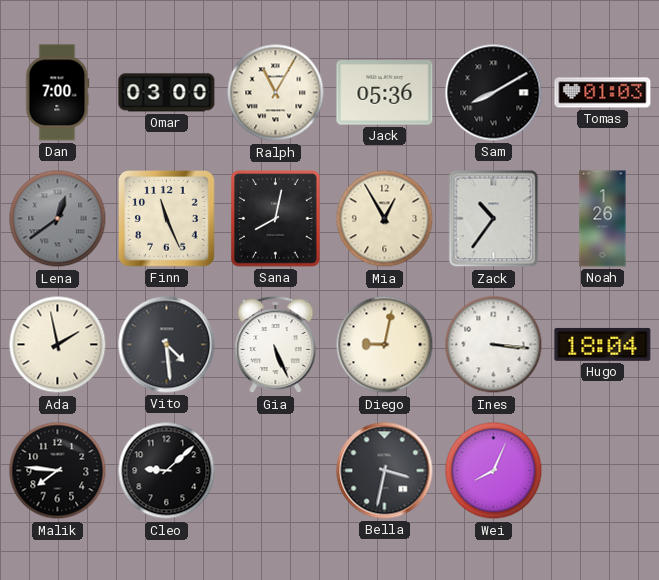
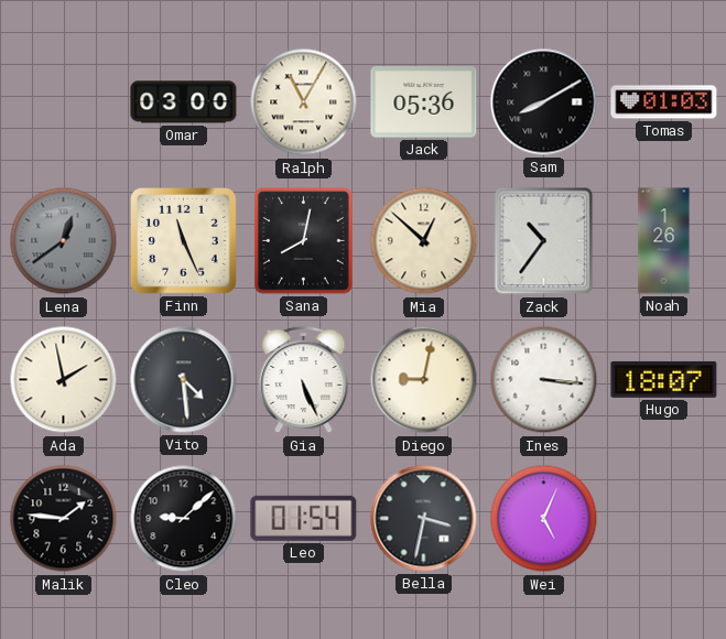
Dan: 7:00 -> none
Mia: 12:55 -> 12:52
Hugo: 18:04 -> 18:07
Malik: 7:46 -> 1:46
Leo: none -> 01:54
Wei: 8:04 -> 5:04
